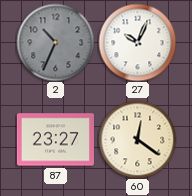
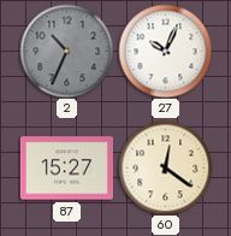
87: 23:27 -> 15:27
